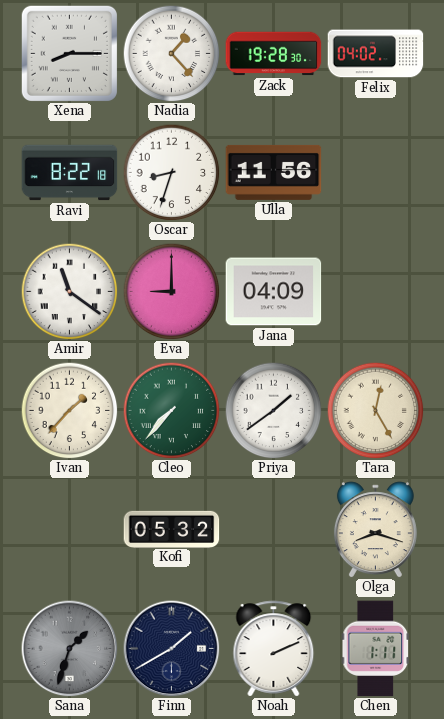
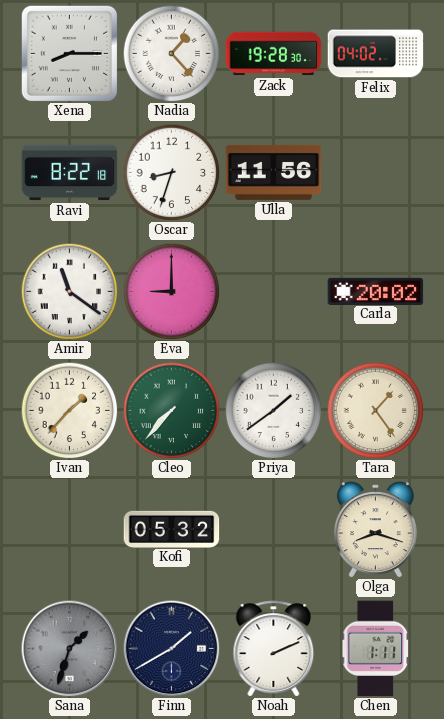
Jana: 04:09 -> none
Carla: none -> 20:02
Tara: 12:25 -> 1:24
